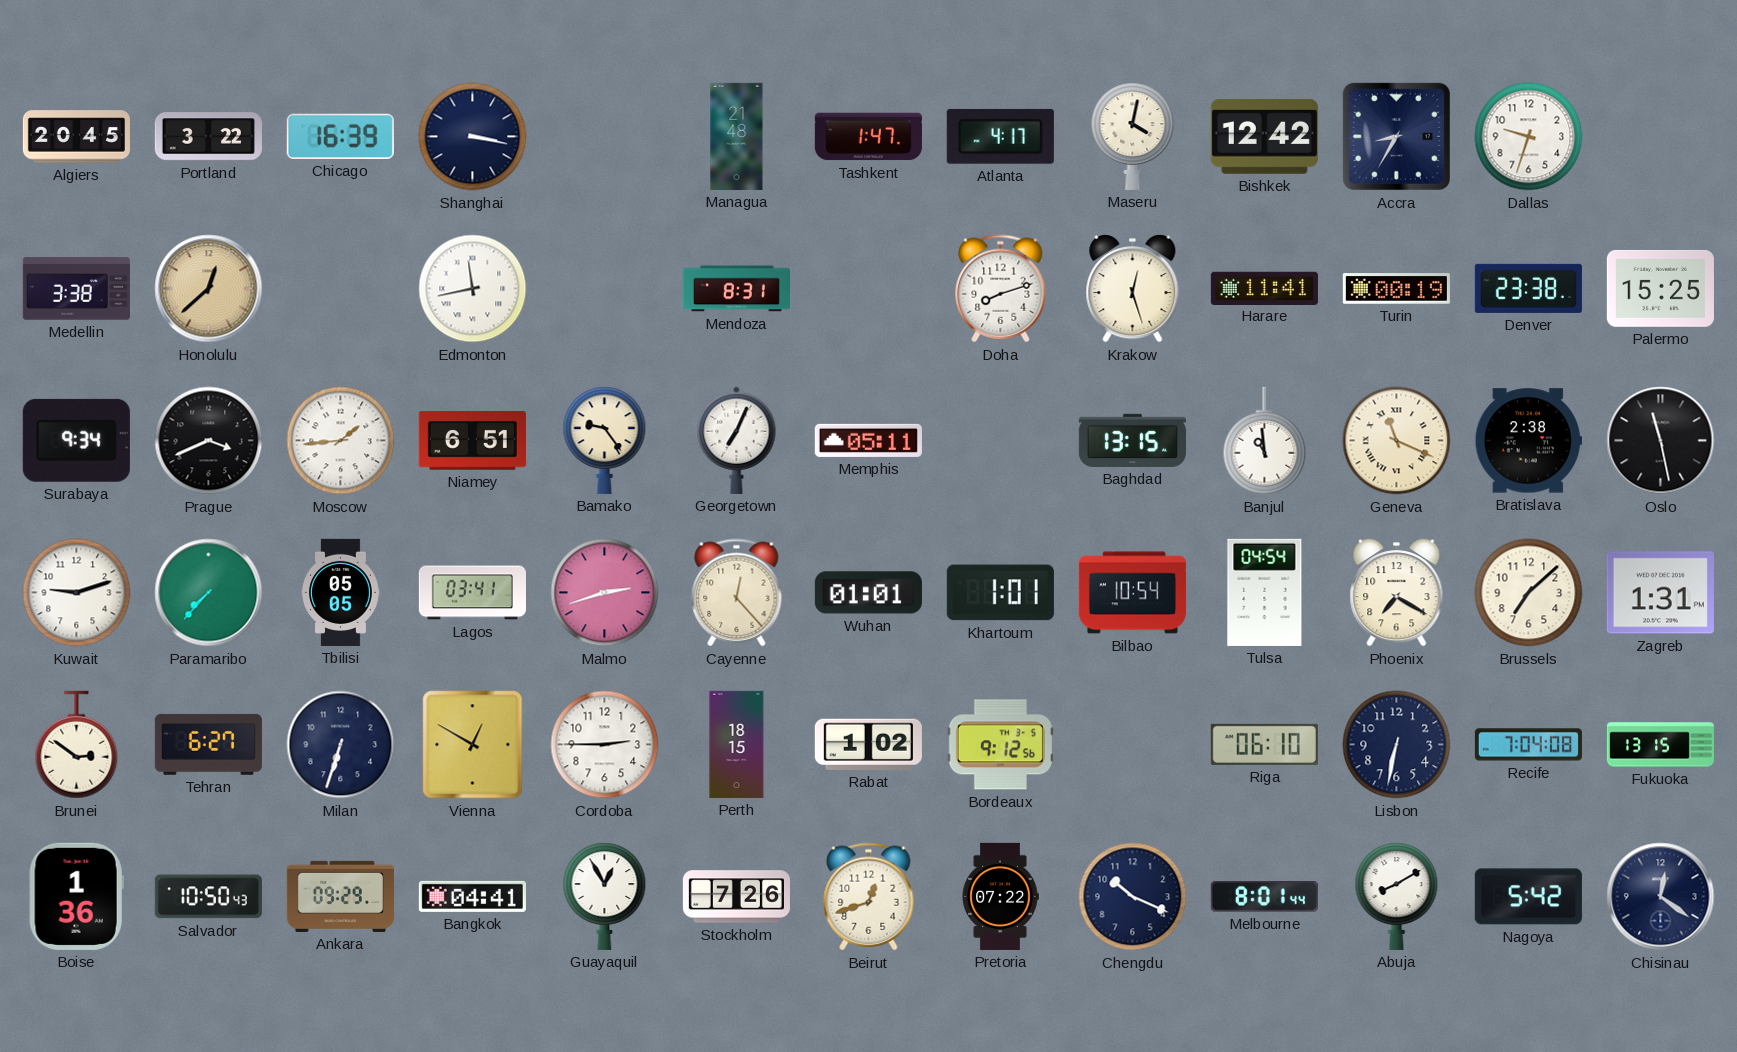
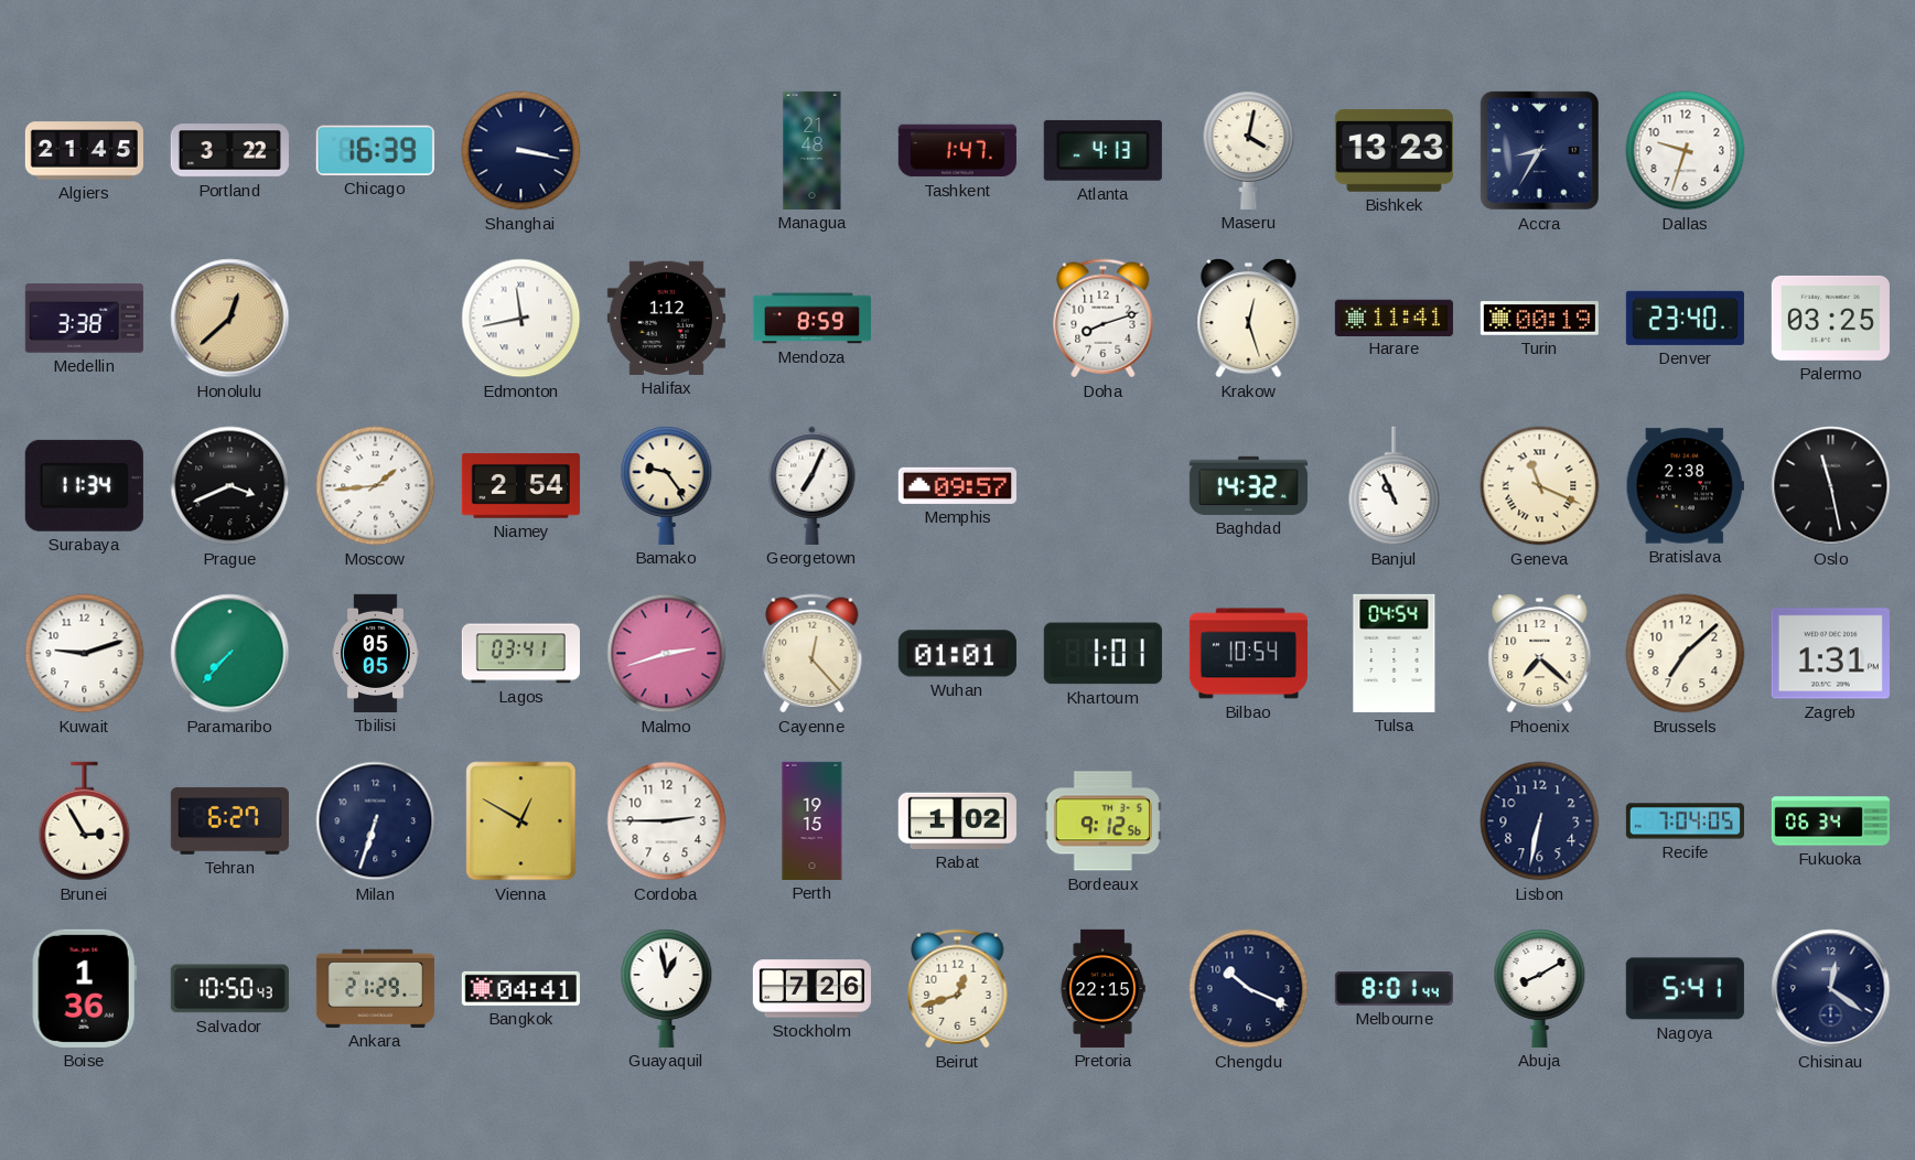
Algiers: 20:45 -> 21:45
Atlanta: 4:17 -> 4:13
Bishkek: 12:42 -> 13:23
Halifax: none -> 1:12
Mendoza: 8:31 -> 8:59
Denver: 23:38 -> 23:40
Palermo: 15:25 -> 03:25
Surabaya: 9:34 -> 11:34
Niamey: 6:51 -> 2:54
Memphis: 05:11 -> 09:57
Baghdad: 13:15 -> 14:32
Banjul: 10:59 -> 10:56
Phoenix: 7:20 -> 7:22
Brunei: 2:51 -> 2:55
Perth: 18:15 -> 19:15
Riga: 06:10 -> none
Recife: 7:04:08 -> 7:04:05
Fukuoka: 13:15 -> 06:34
Ankara: 09:29 -> 21:29
Guayaquil: 12:55 -> 12:58
Pretoria: 07:22 -> 22:15
Nagoya: 5:42 -> 5:41
